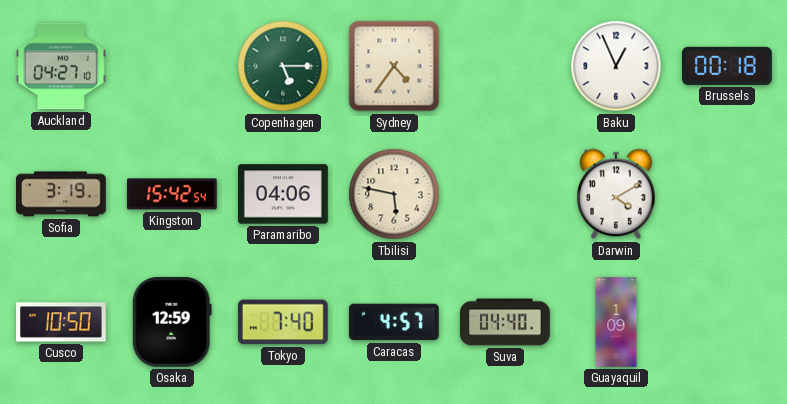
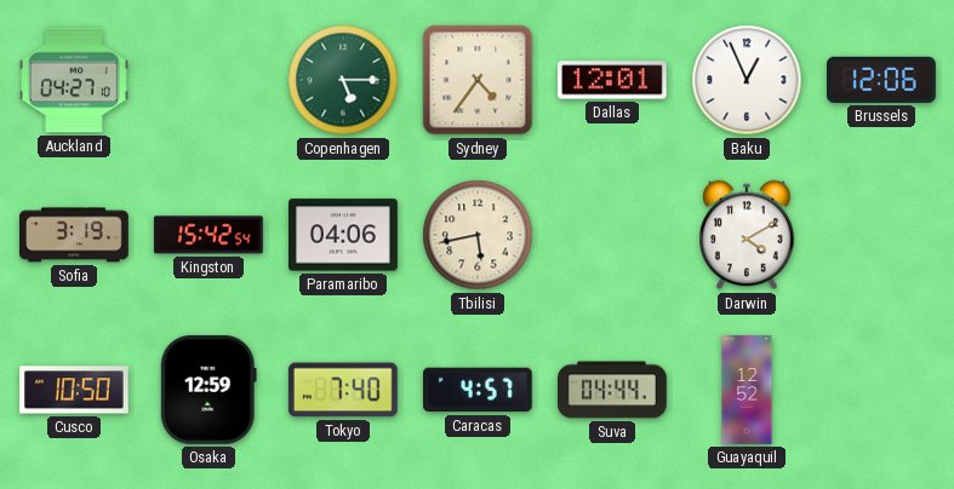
Dallas: none -> 12:01
Brussels: 00:18 -> 12:06
Tbilisi: 5:47 -> 5:43
Suva: 04:40 -> 04:44
Guayaquil: 1:09 -> 12:52
